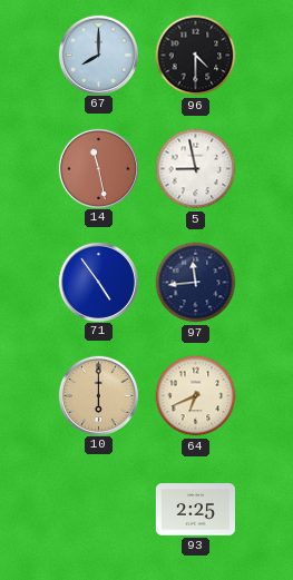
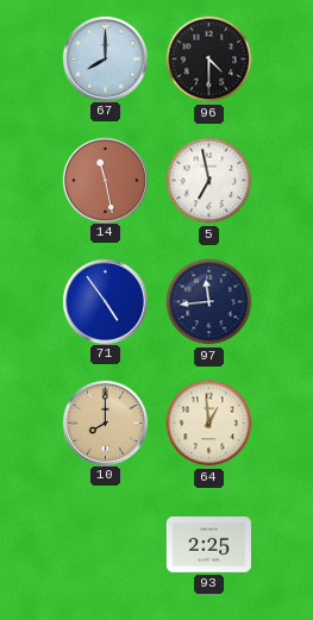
5: 8:58 -> 6:58
10: 6:00 -> 8:00
64: 6:41 -> 12:59
